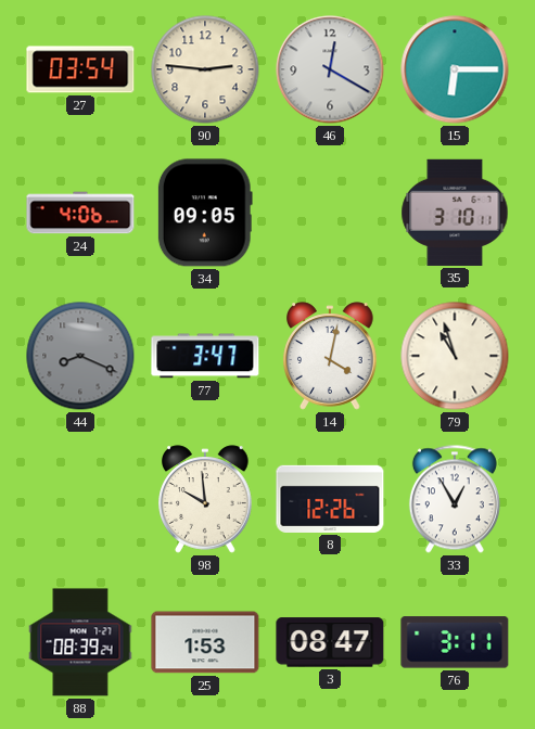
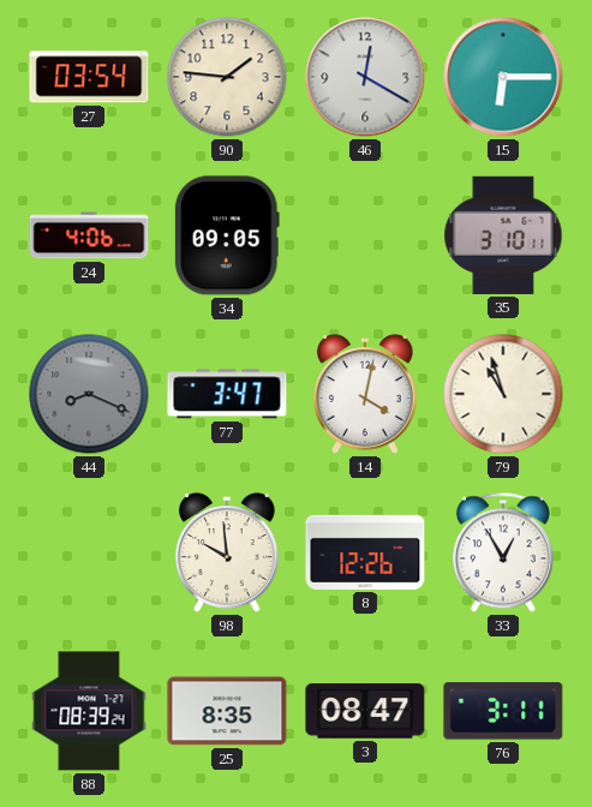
90: 2:46 -> 1:46
25: 1:53 -> 8:35
